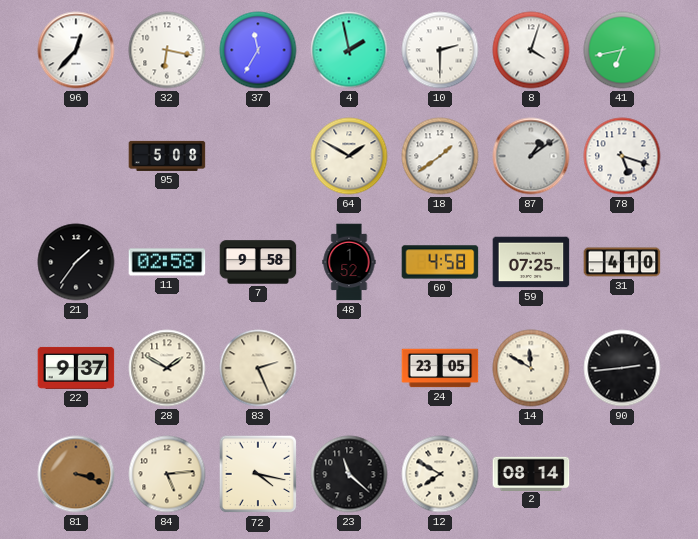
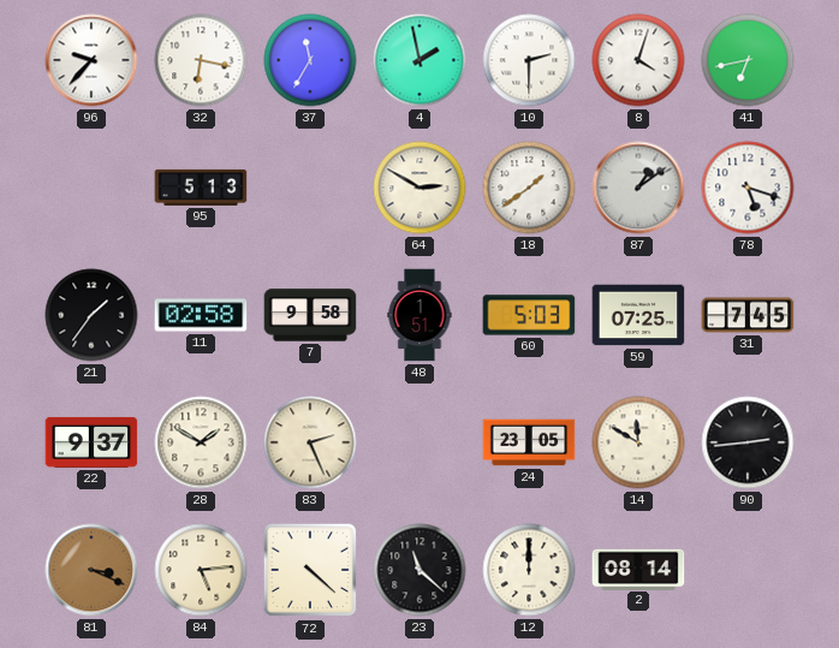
96: 12:37 -> 9:37
95: 5:08 -> 5:13
64: 1:50 -> 2:50
48: 1:52 -> 1:51
60: 4:58 -> 5:03
31: 4:10 -> 7:45
81: 3:18 -> 3:19
72: 4:17 -> 4:22
12: 7:50 -> 12:00
